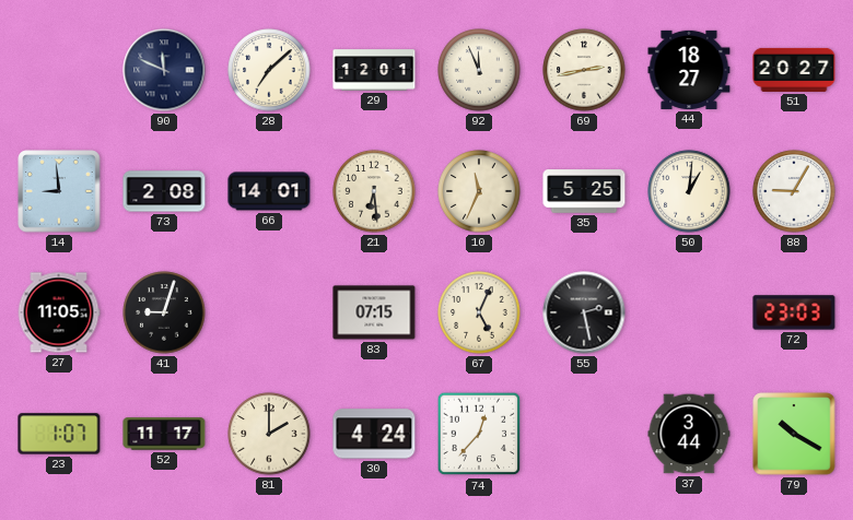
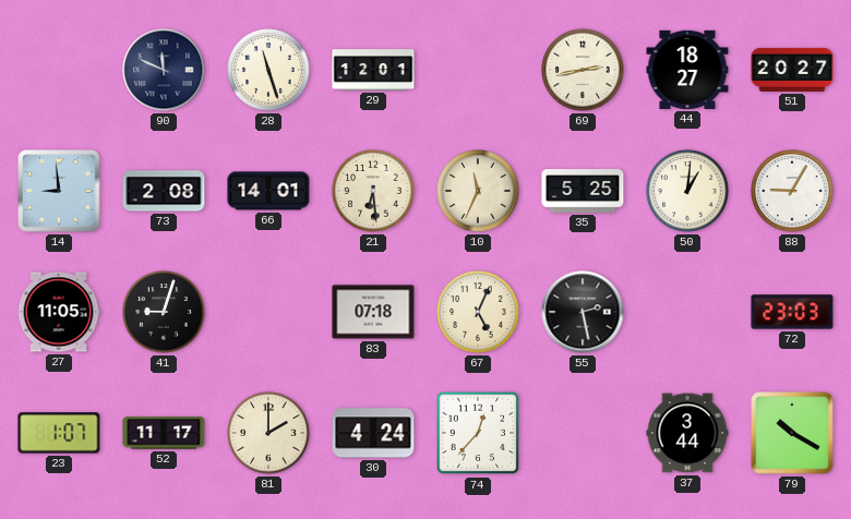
28: 7:08 -> 11:27
92: 11:56 -> none
83: 07:15 -> 07:18
